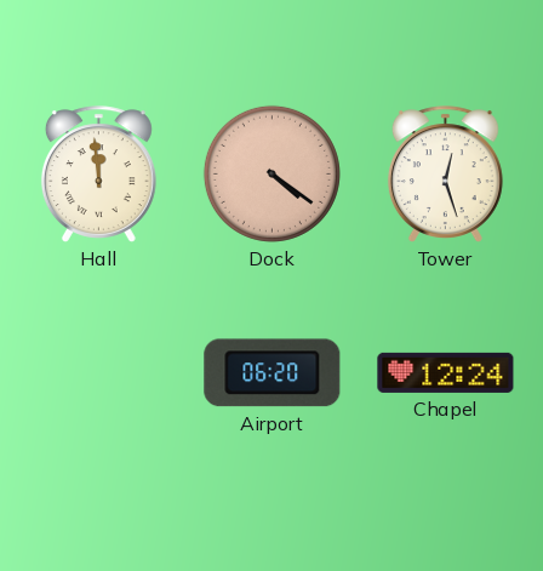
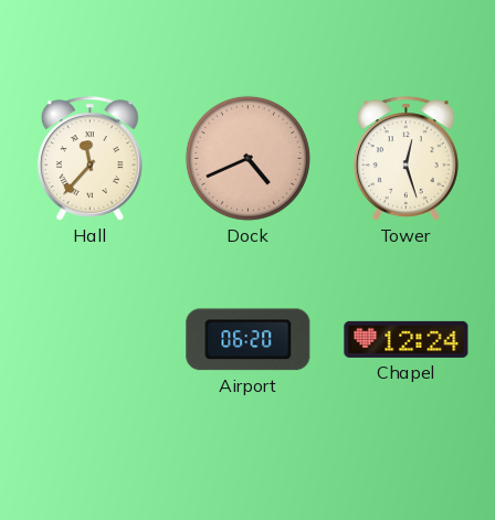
Hall: 11:59 -> 11:37
Dock: 4:21 -> 4:41
